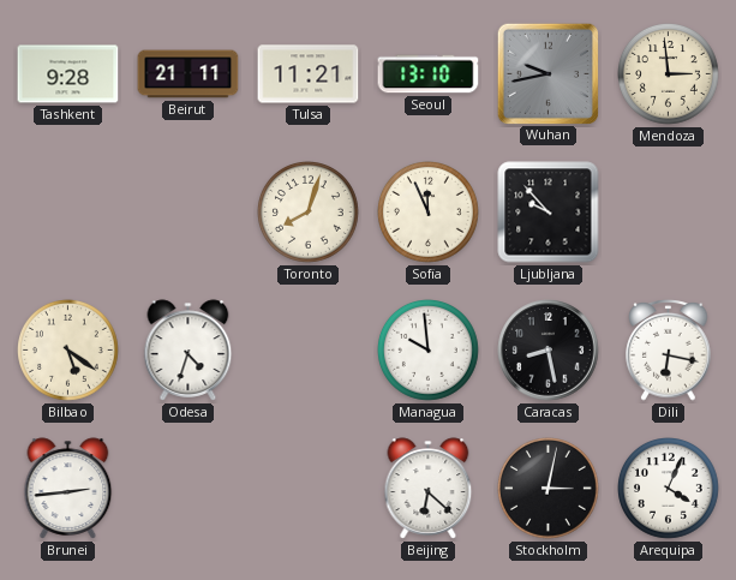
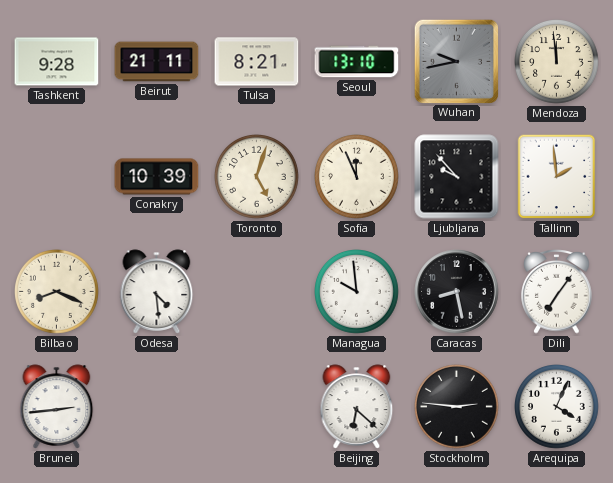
Tulsa: 11:21 -> 8:21
Mendoza: 2:59 -> 11:59
Conakry: none -> 10:39
Toronto: 8:03 -> 5:03
Tallinn: none -> 1:59
Bilbao: 5:21 -> 8:19
Odesa: 4:33 -> 4:29
Dili: 6:17 -> 7:06
Stockholm: 3:02 -> 2:46
